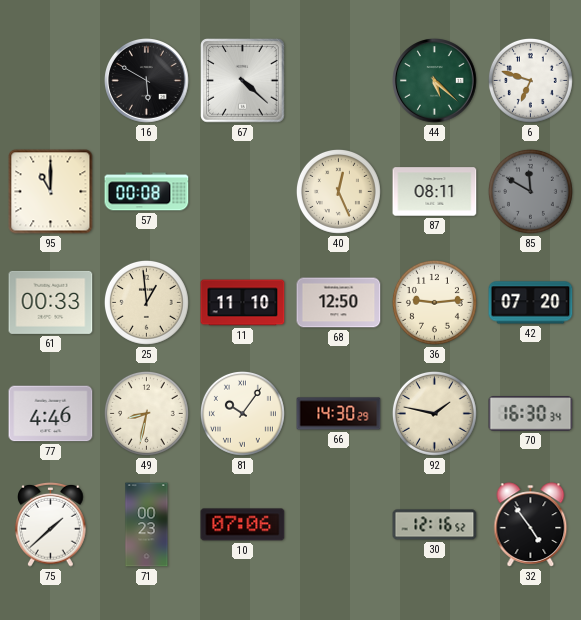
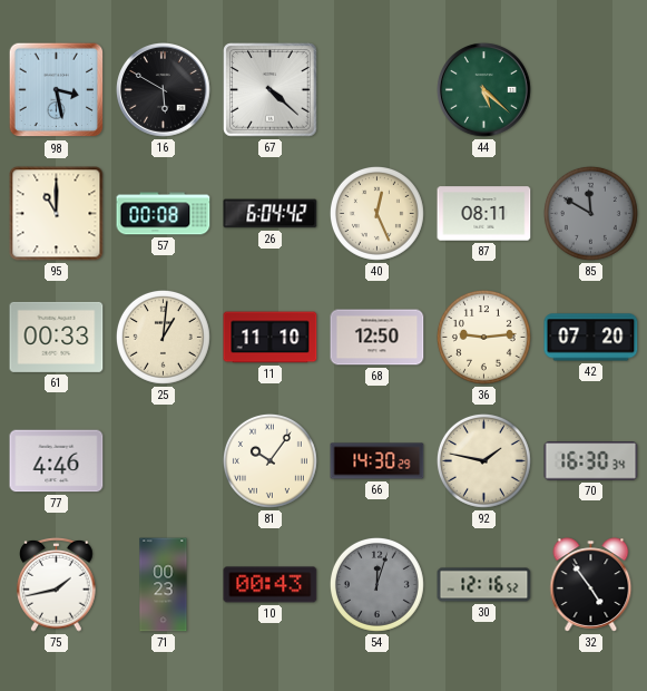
98: none -> 3:28
6: 6:48 -> none
26: none -> 6:04
25: 12:59 -> 1:01
49: 8:32 -> none
75: 1:38 -> 1:43
10: 07:06 -> 00:43
54: none -> 12:03
